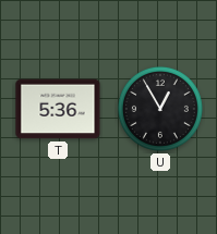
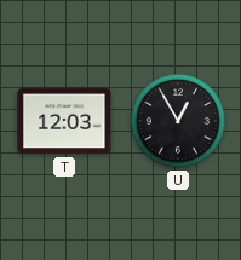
T: 5:36 -> 12:03
